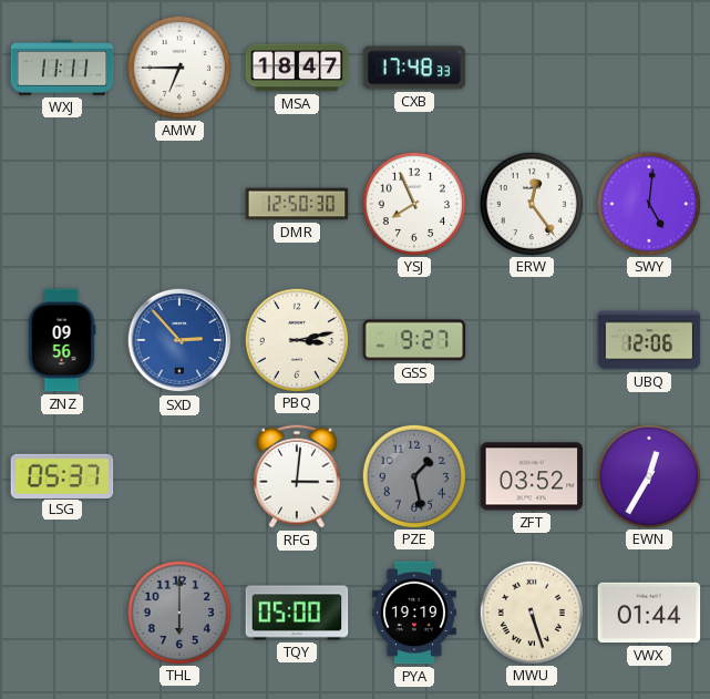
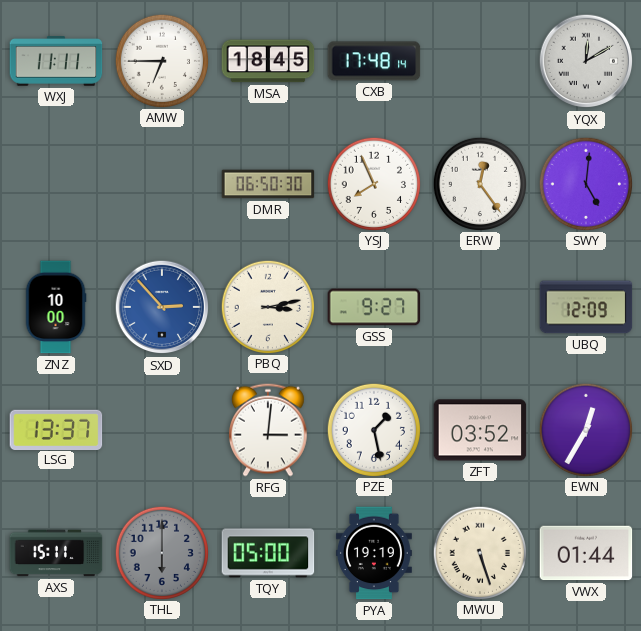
MSA: 18:47 -> 18:45
CXB: 17:48:33 -> 17:48:14
YQX: none -> 12:10
DMR: 12:50 -> 06:50
ZNZ: 09:56 -> 10:00
UBQ: 12:06 -> 12:09
LSG: 05:37 -> 13:37
PZE dial: grey -> white
AXS: none -> 15:11
